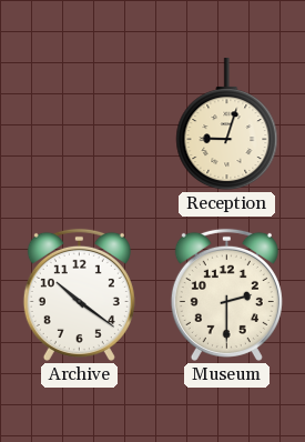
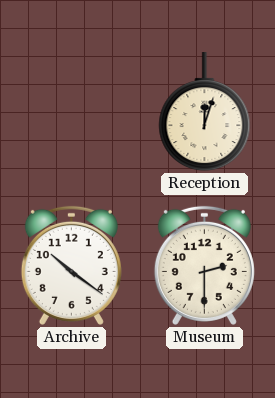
Reception: 9:03 -> 12:03
